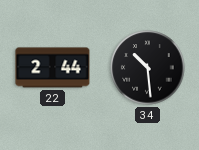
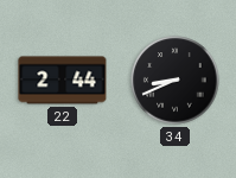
34: 10:29 -> 8:41
